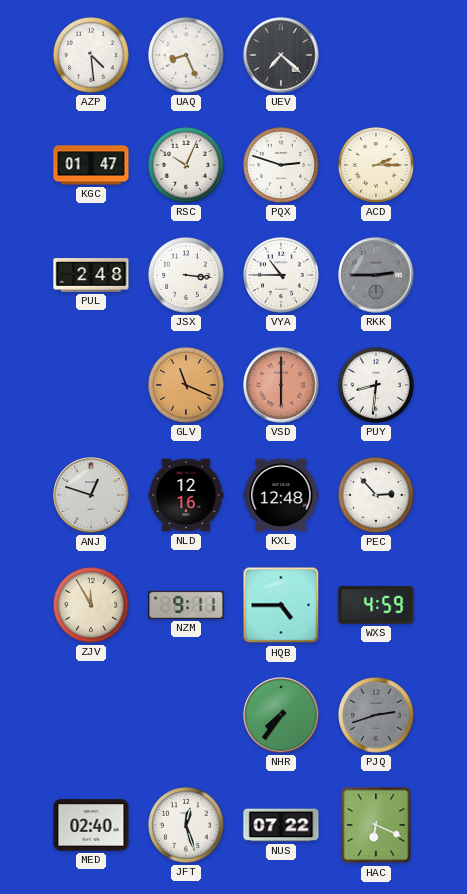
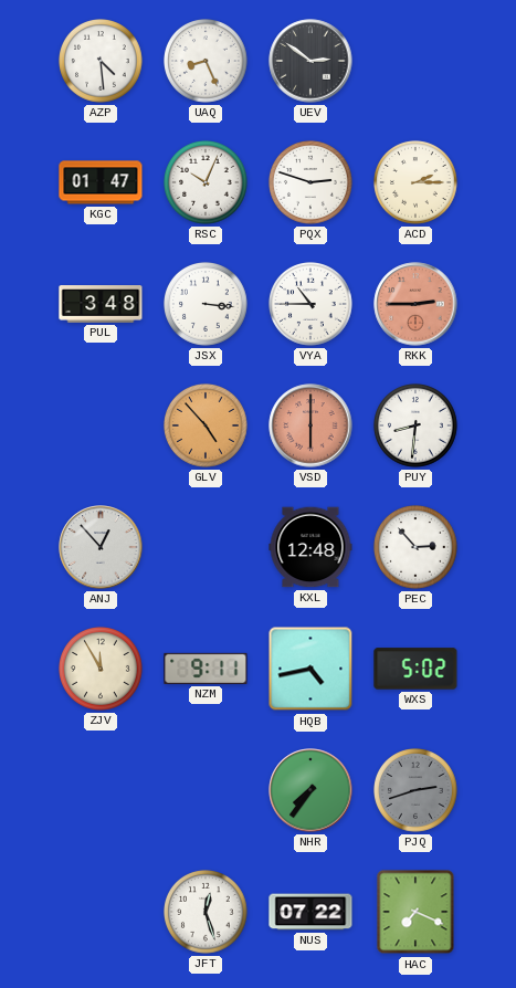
UEV: 7:22 -> 2:51
PUL: 2:48 -> 3:48
RKK dial: grey -> salmon
GLV: 11:19 -> 4:53
ANJ: 12:48 -> 12:53
NLD: 12:16 -> none
HQB: 4:45 -> 4:43
WXS: 4:59 -> 5:02
MED: 02:40 -> none
HAC: 6:19 -> 7:19
